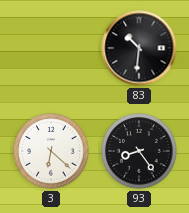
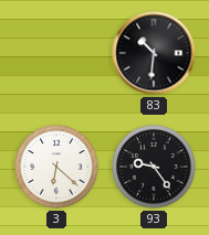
93: 8:24 -> 9:24
